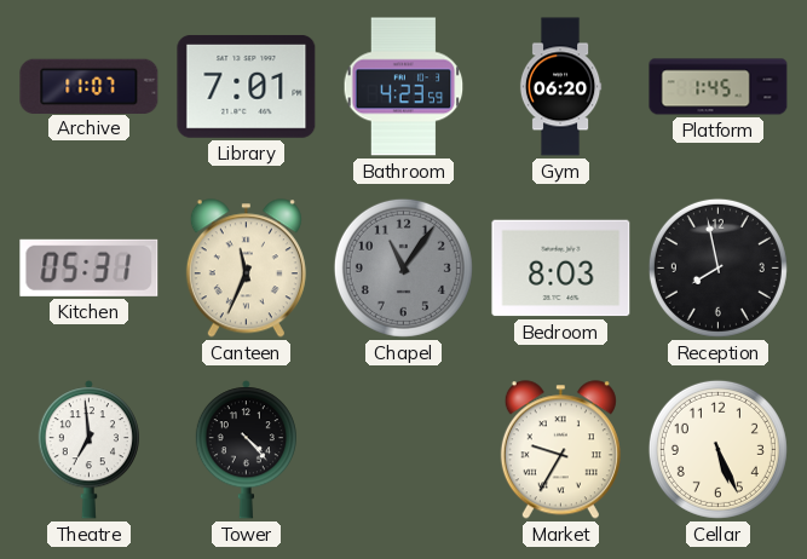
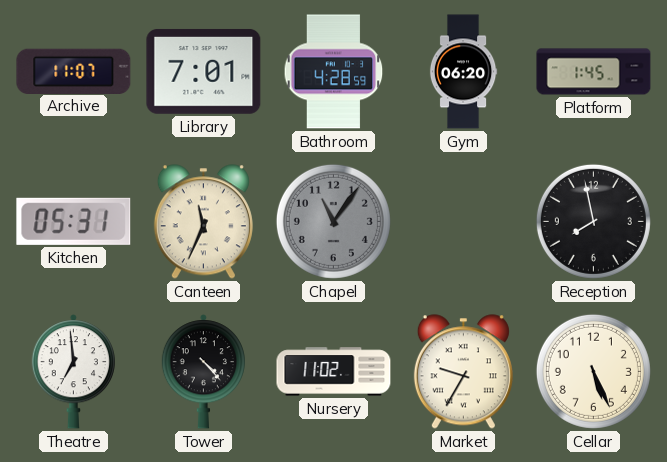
Bathroom: 4:23 -> 4:28
Bedroom: 8:03 -> none
Nursery: none -> 11:02
